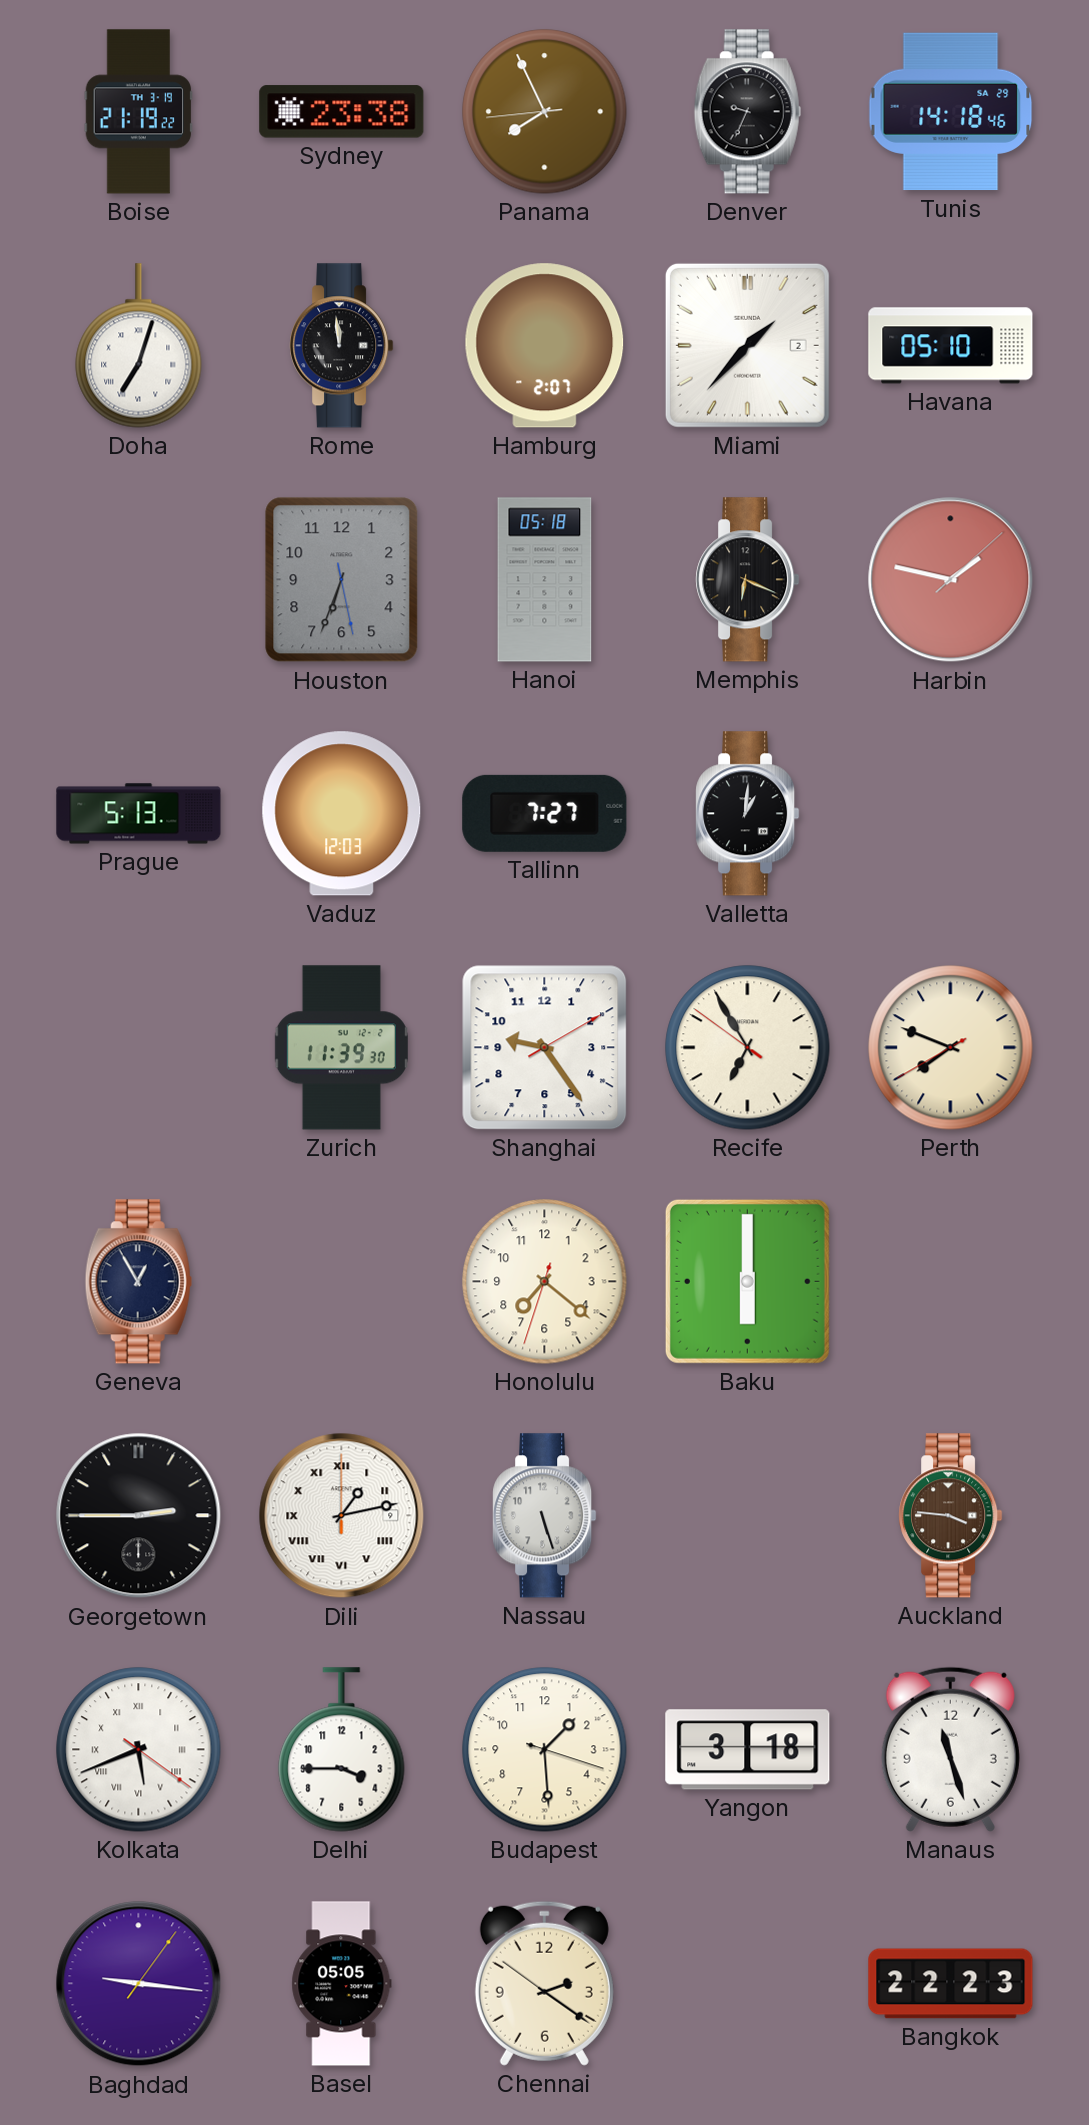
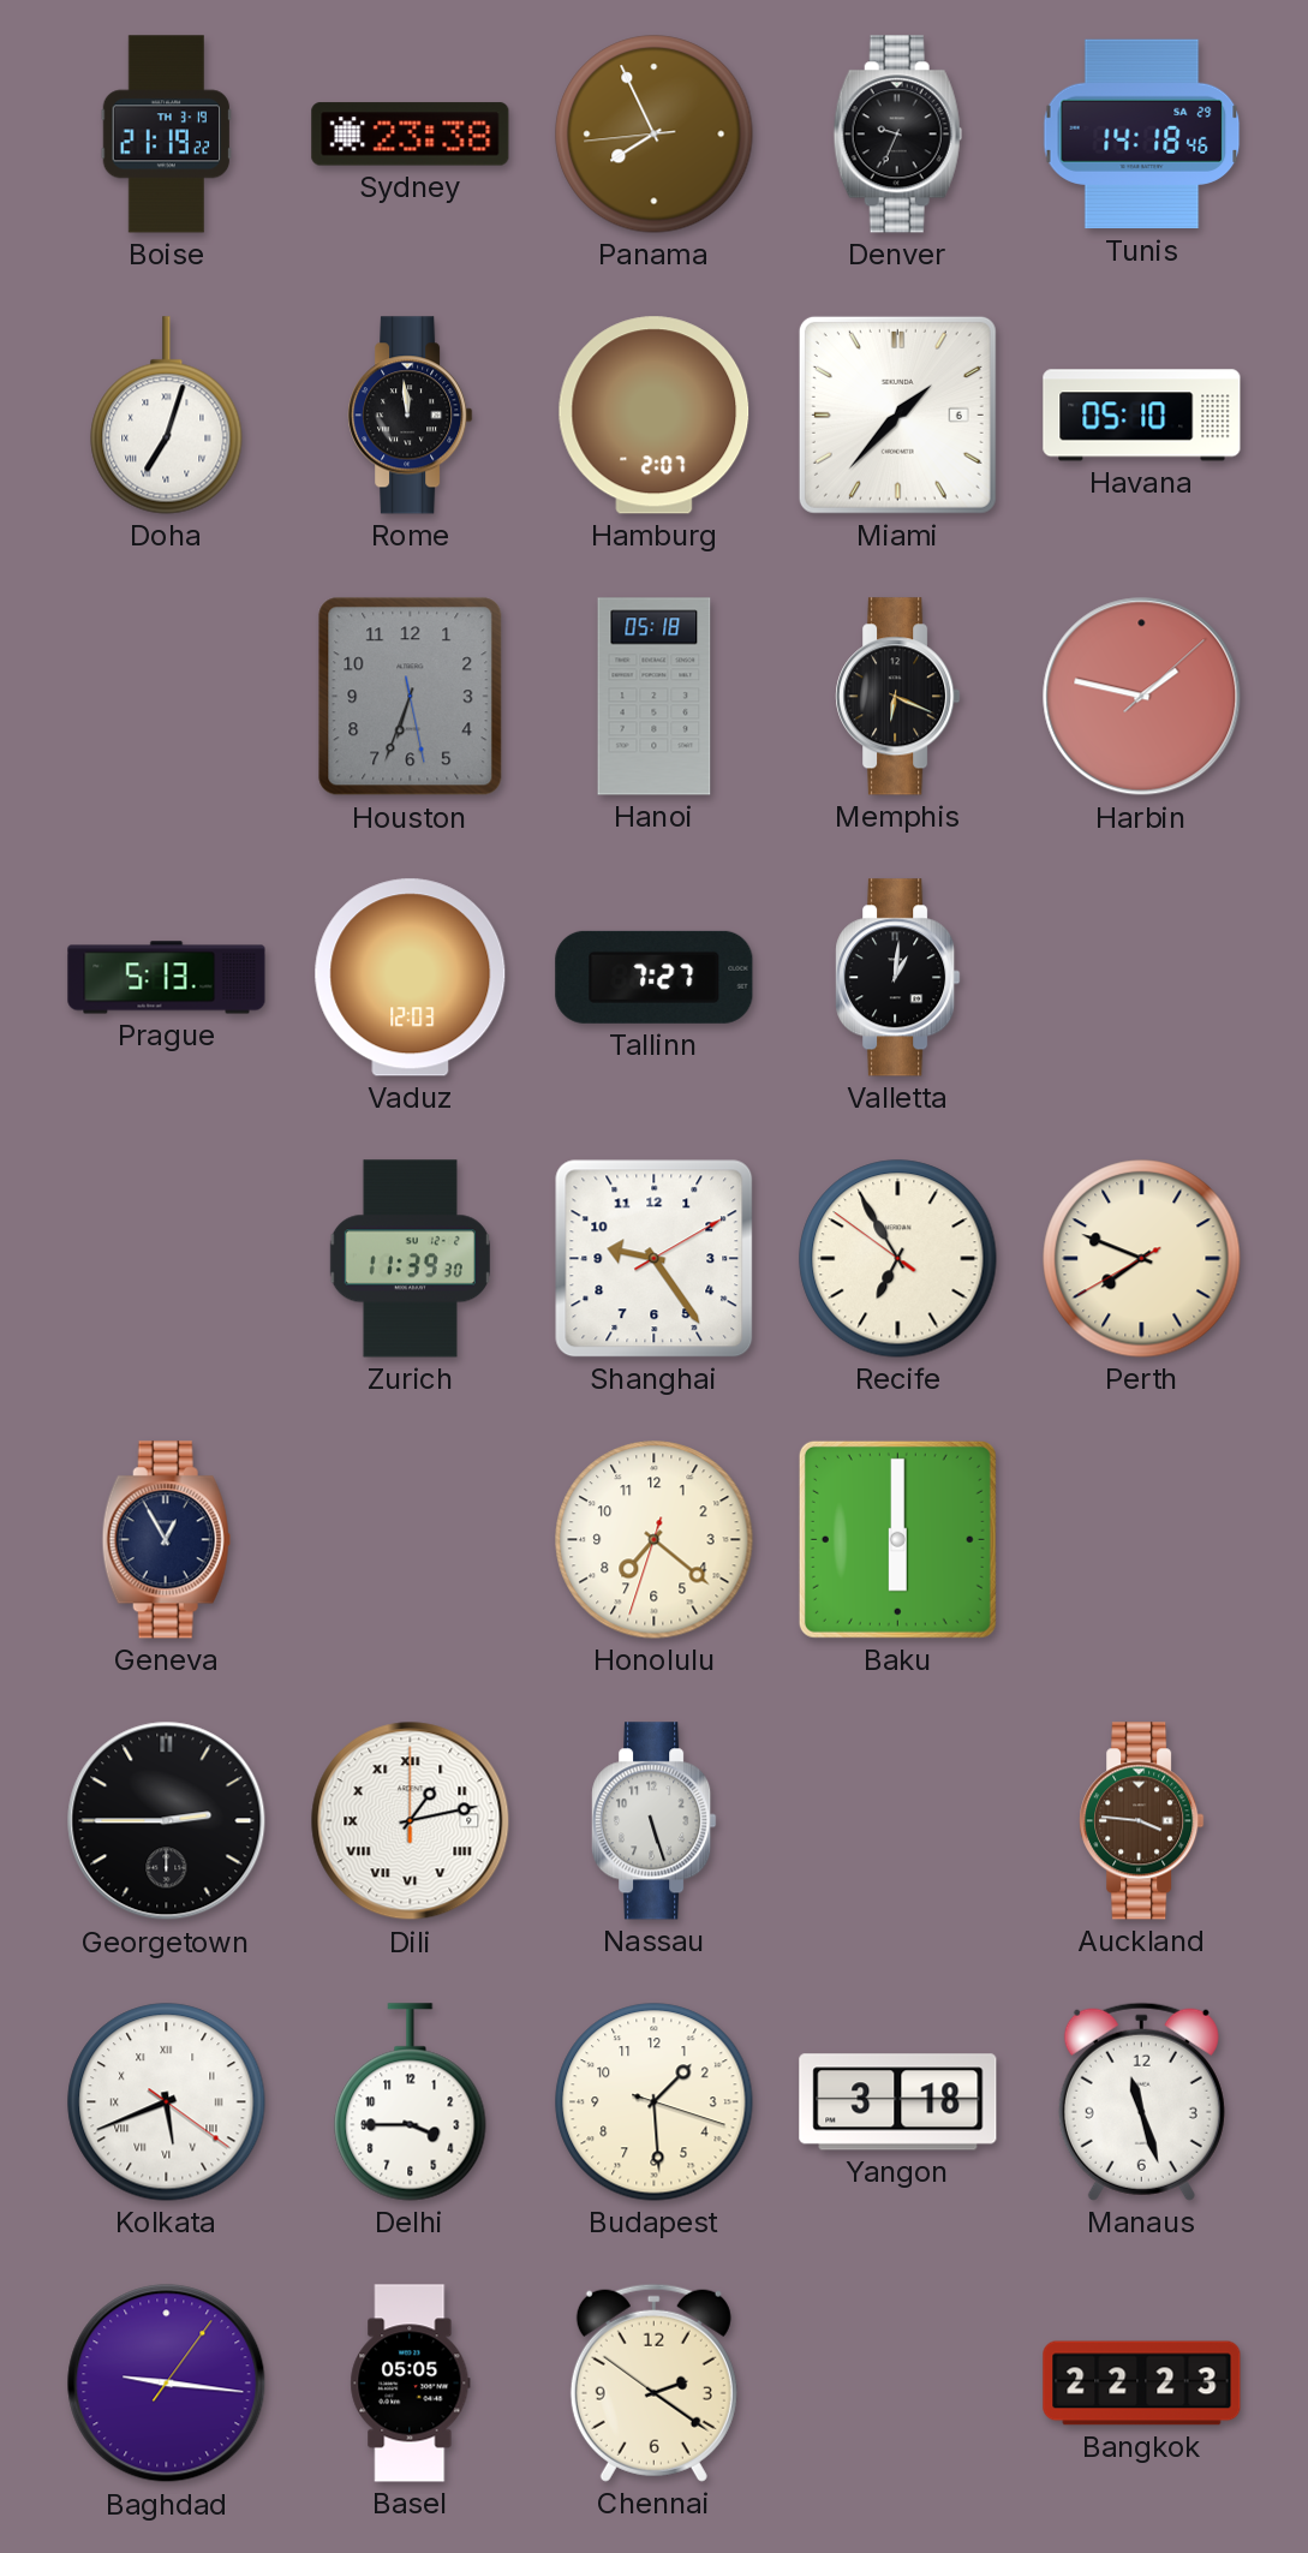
Miami date: 2 -> 6
